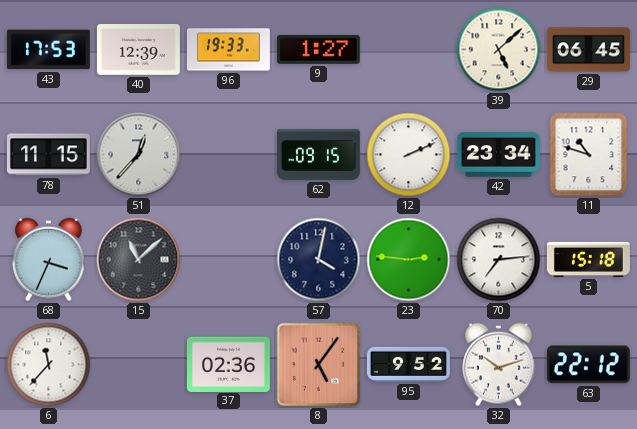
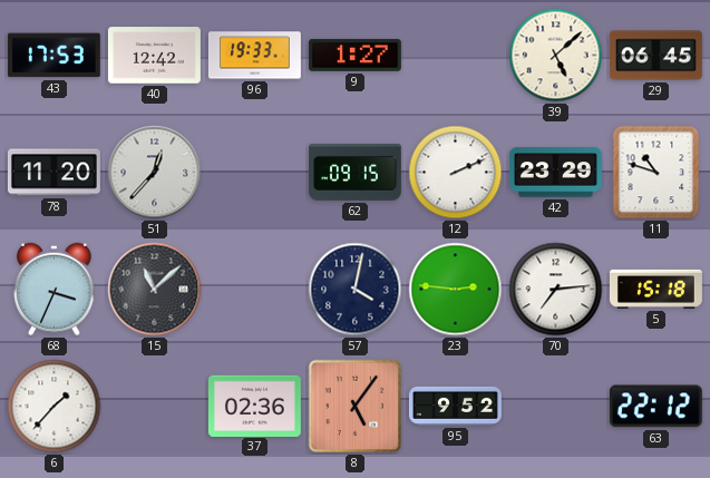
40: 12:39 -> 12:42
78: 11:15 -> 11:20
42: 23:34 -> 23:29
6: 11:37 -> 1:37
32: 10:12 -> none
